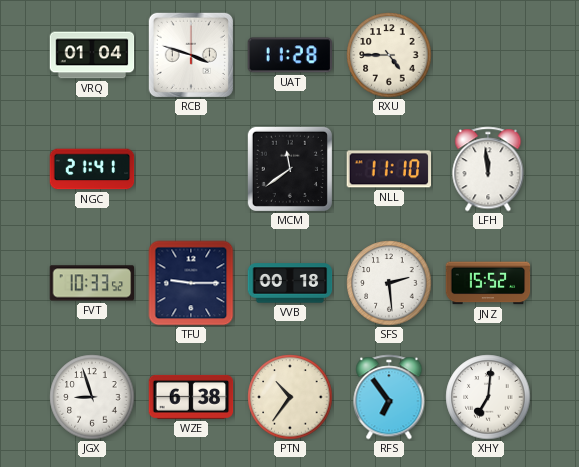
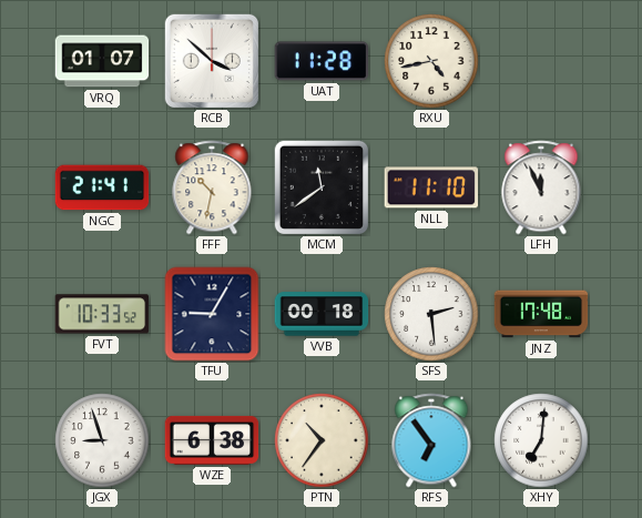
VRQ: 01:04 -> 01:07
RCB: 3:48 -> 3:52
RXU: 4:45 -> 4:43
FFF: none -> 10:32
LFH: 11:59 -> 11:56
TFU: 9:15 -> 9:05
JNZ: 15:52 -> 17:48
